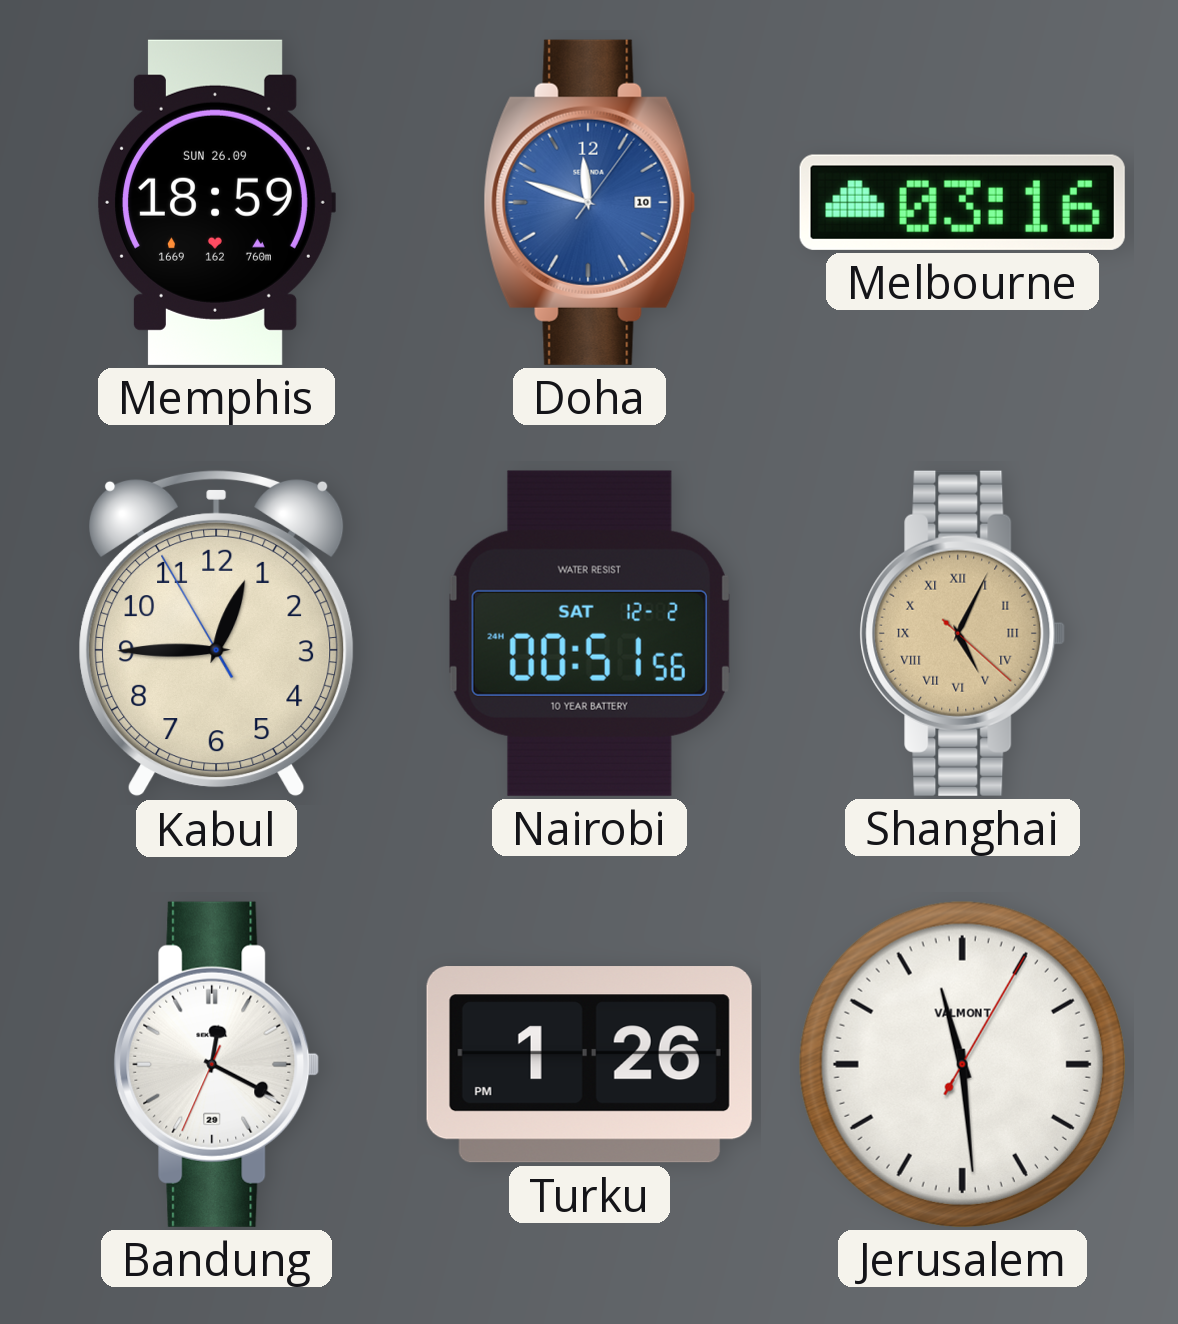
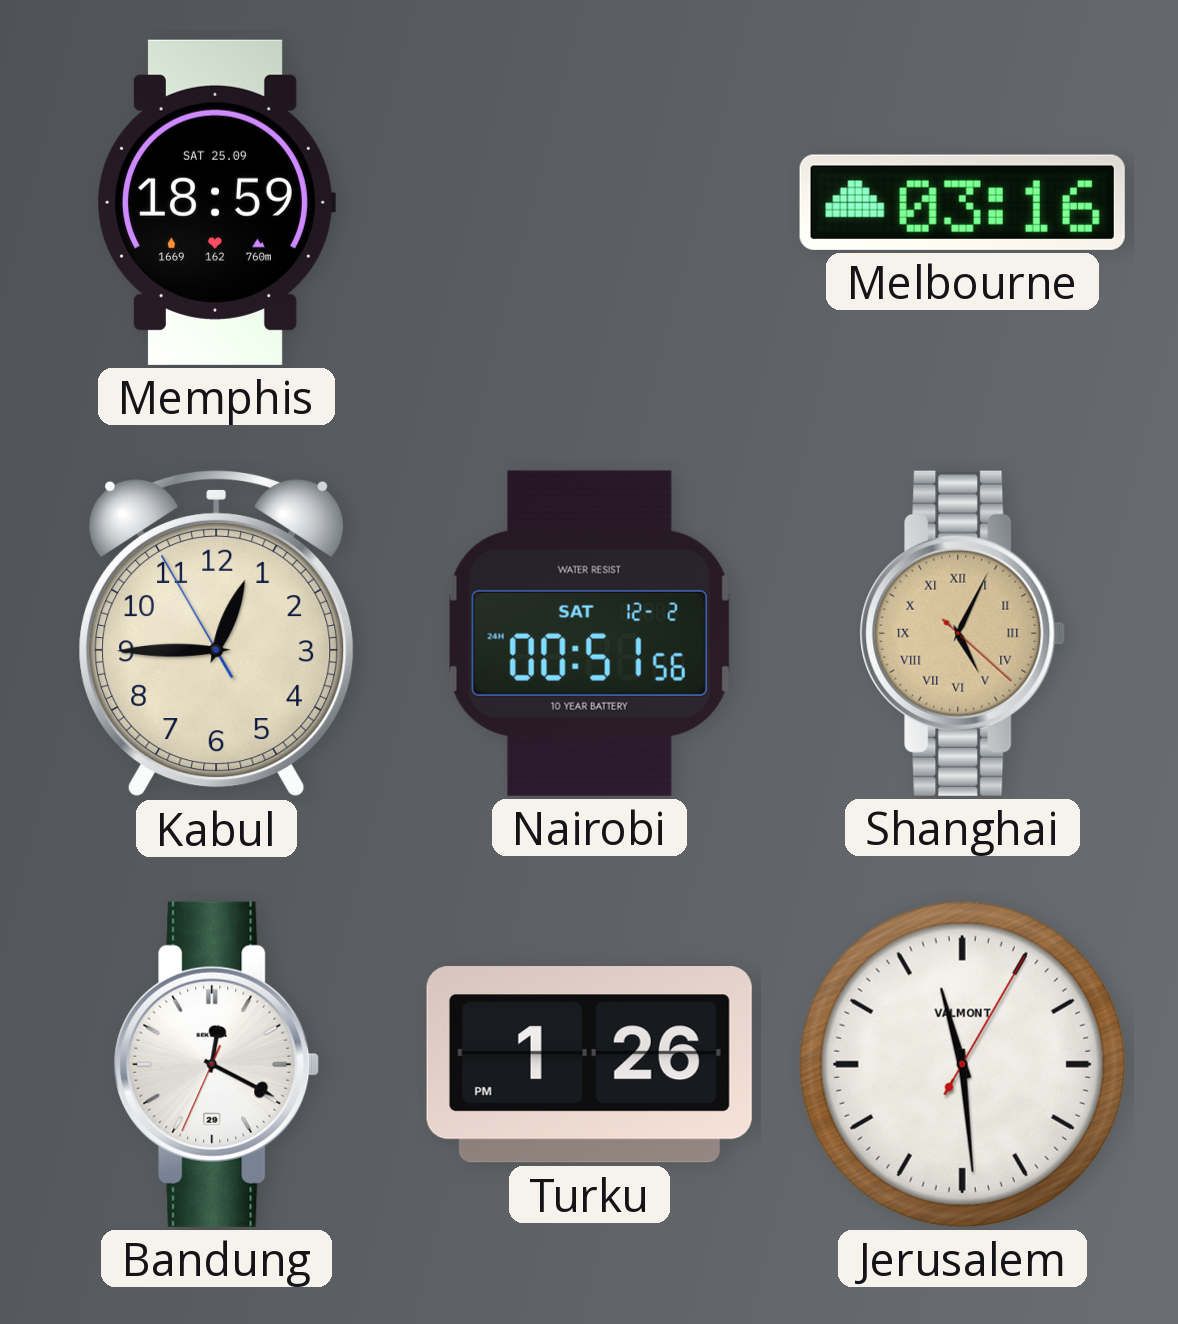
Memphis date: SUN 26.09 -> SAT 25.09
Doha: 11:48 -> none
